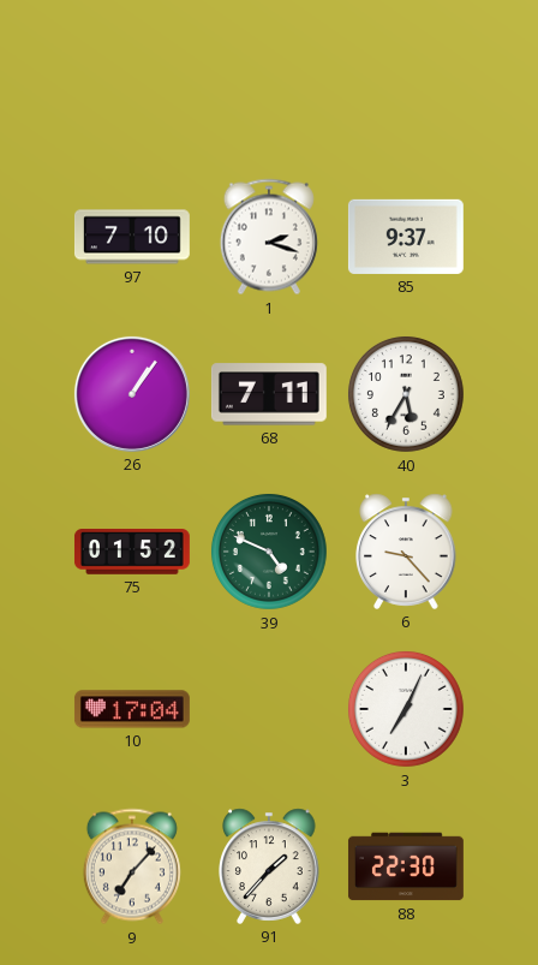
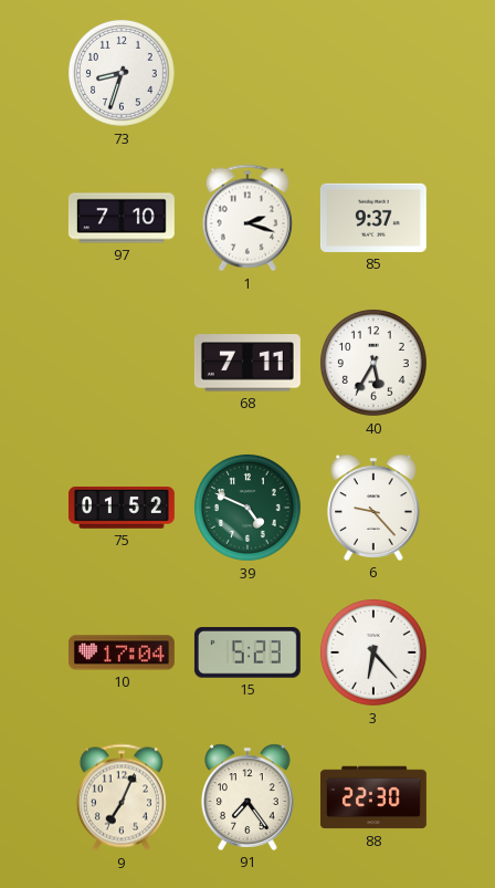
73: none -> 8:33
26: 1:06 -> none
15: none -> 5:23
3: 7:04 -> 6:23
9: 7:07 -> 7:04
91: 1:37 -> 7:24
